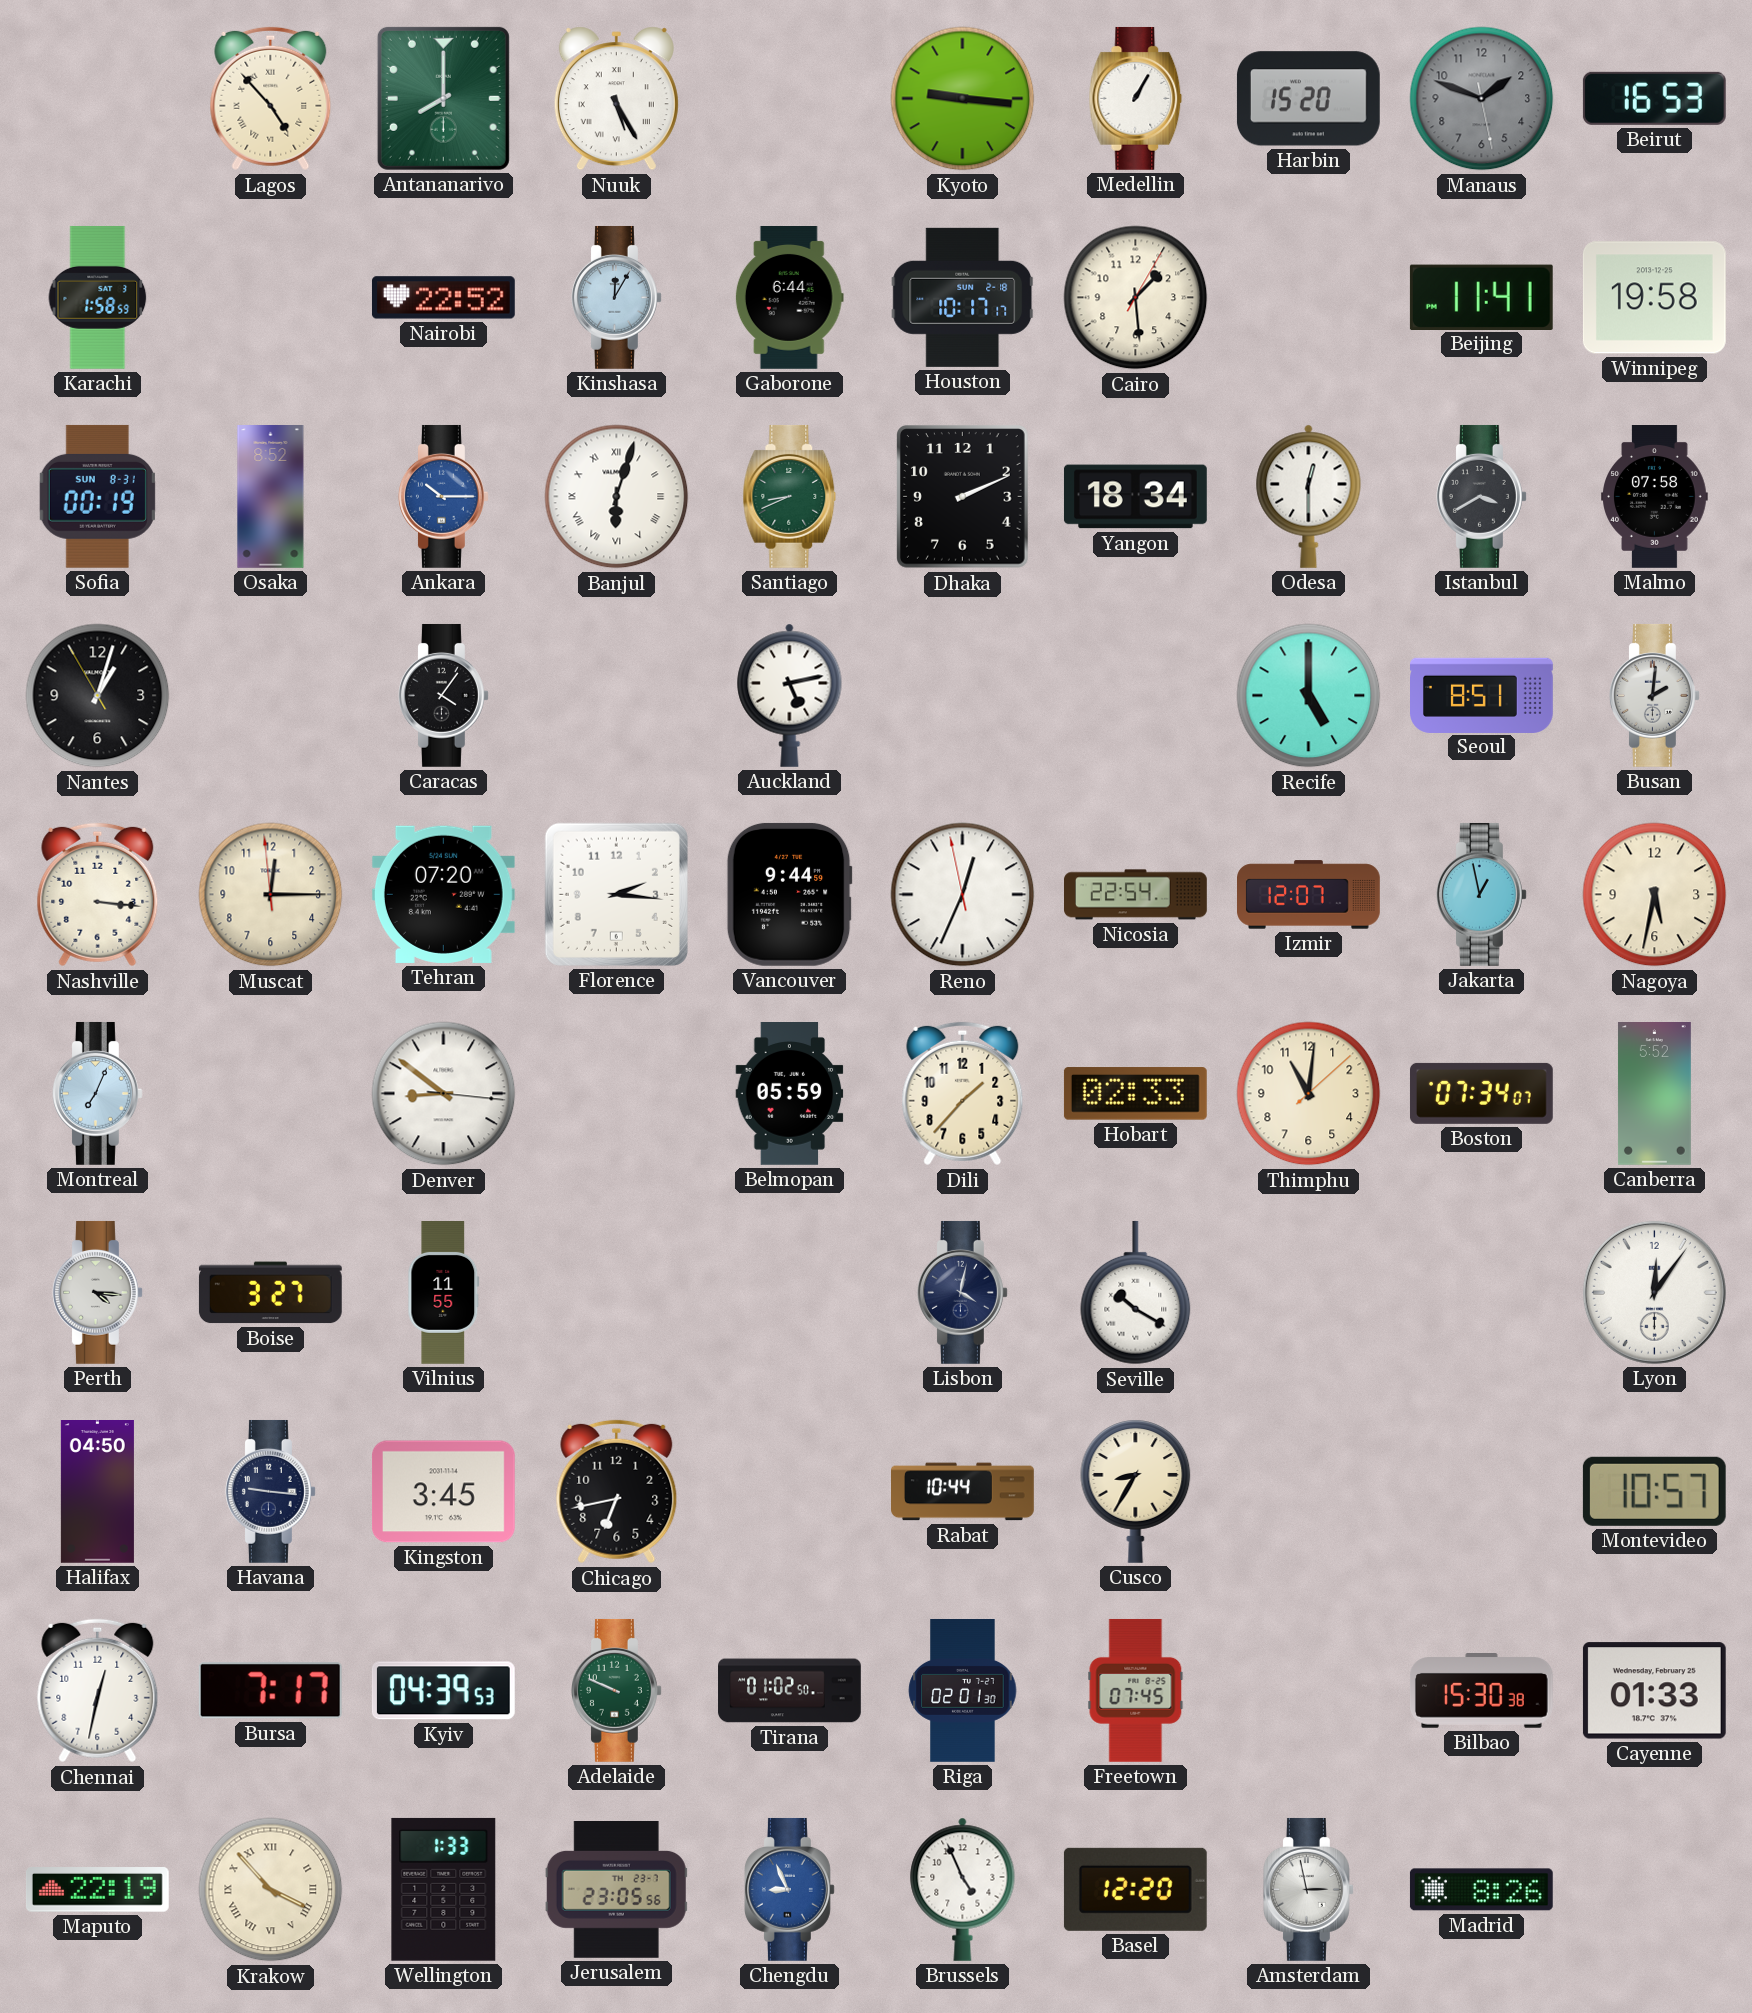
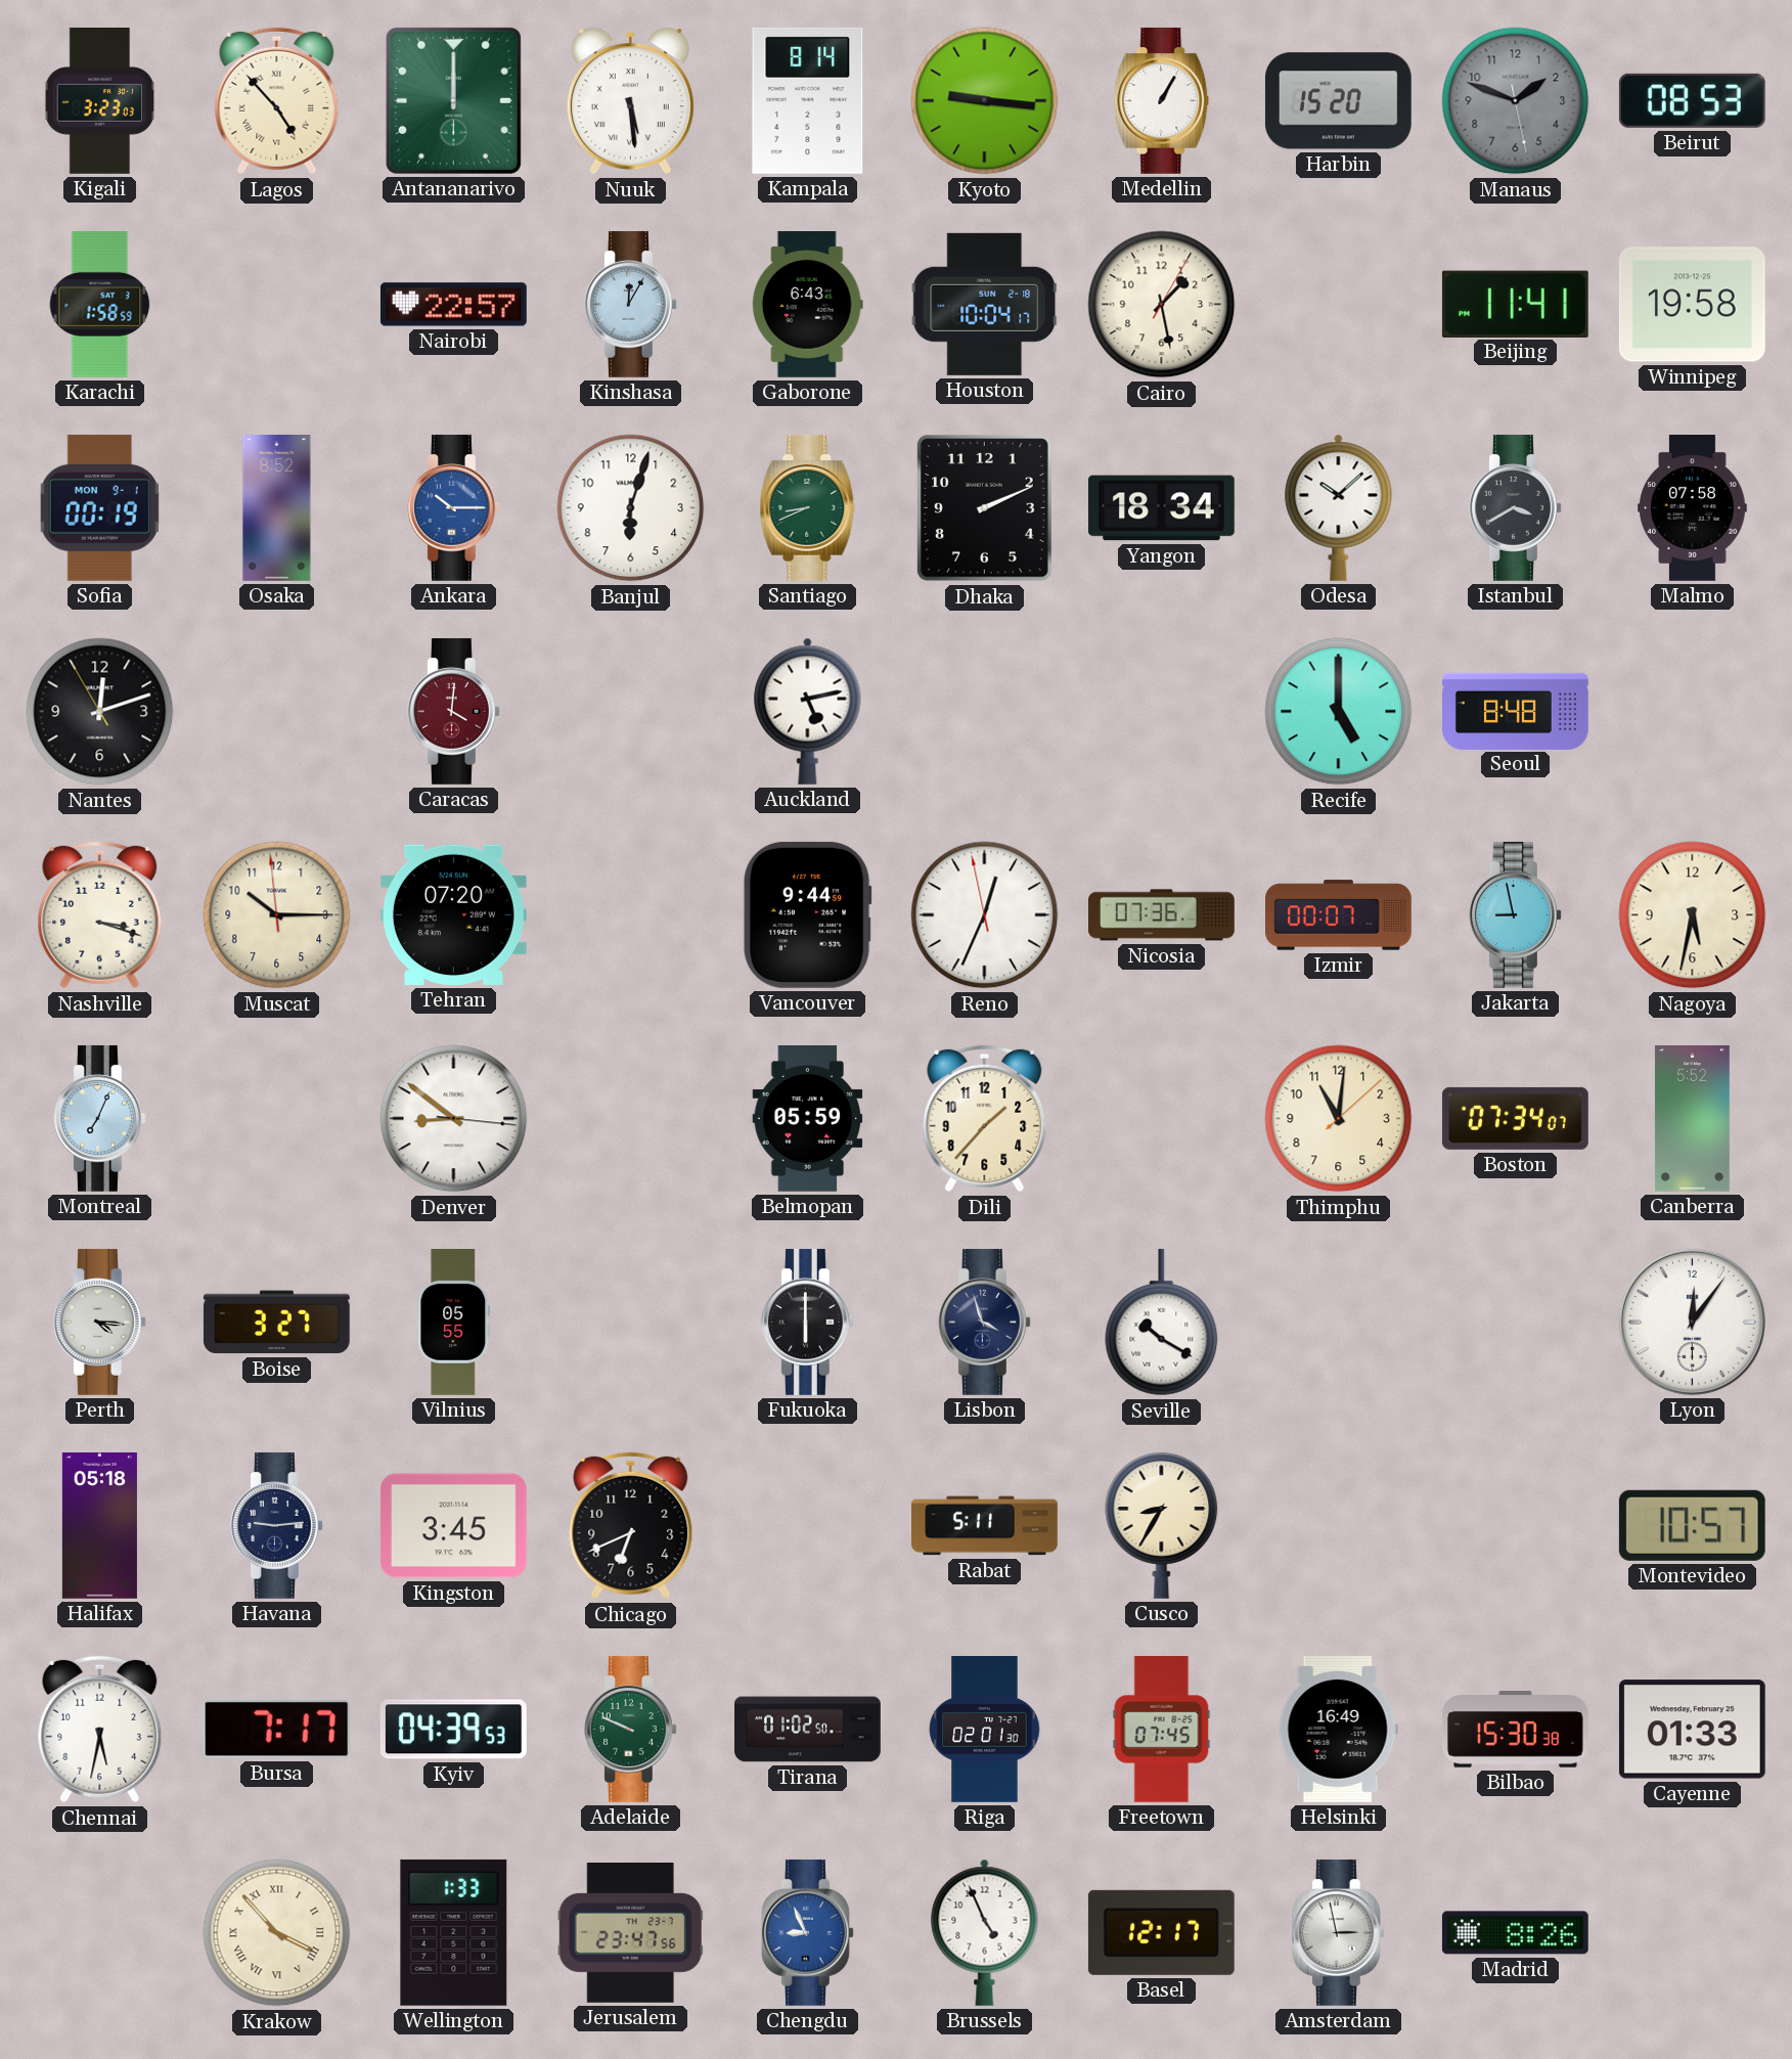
Kigali: none -> 3:23
Antananarivo: 8:00 -> 12:00
Nuuk: 5:25 -> 5:29
Kampala: none -> 8:14
Beirut: 16:53 -> 08:53
Nairobi: 22:52 -> 22:57
Gaborone: 6:44 -> 6:43
Houston: 10:17 -> 10:04
Cairo: 1:29 -> 1:28
Sofia date: SUN 8-31 -> MON 9-1
Banjul numerals: Roman -> Arabic
Odesa: 12:30 -> 10:08
Nantes: 1:02 -> 12:11
Caracas: 4:06 -> 4:01
Caracas dial: black -> burgundy
Seoul: 8:51 -> 8:48
Busan: 2:01 -> none
Nashville: 3:16 -> 3:18
Muscat: 12:14 -> 10:14
Florence: 2:16 -> none
Nicosia: 22:54 -> 07:36
Izmir: 12:07 -> 00:07
Jakarta: 12:58 -> 8:58
Hobart: 02:33 -> none
Vilnius: 11:55 -> 05:55
Fukuoka: none -> 6:00
Lisbon: 4:02 -> 3:57
Halifax: 04:50 -> 05:18
Havana: 9:16 -> 9:14
Chicago: 6:43 -> 6:41
Rabat: 10:44 -> 5:11
Chennai: 12:32 -> 5:32
Helsinki: none -> 16:49
Maputo: 22:19 -> none
Jerusalem: 23:05 -> 23:47
Basel: 12:20 -> 12:17
